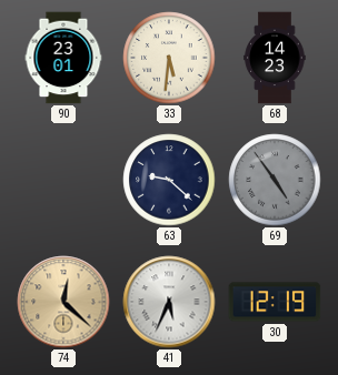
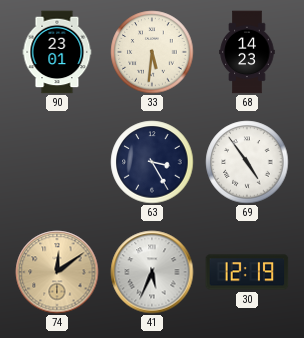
63: 9:22 -> 3:25
69 dial: grey -> white
74: 12:22 -> 12:09
